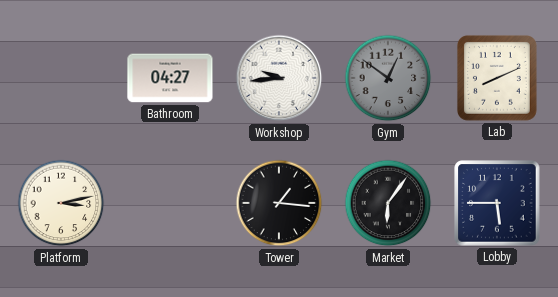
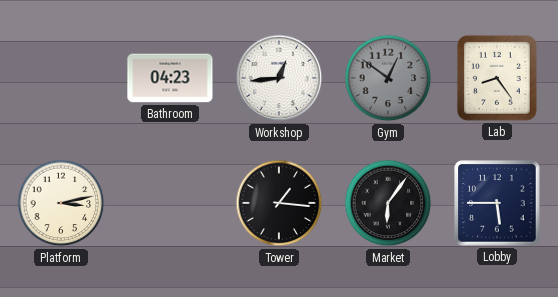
Bathroom: 04:27 -> 04:23
Workshop: 9:44 -> 12:44
Lab: 8:11 -> 8:24
